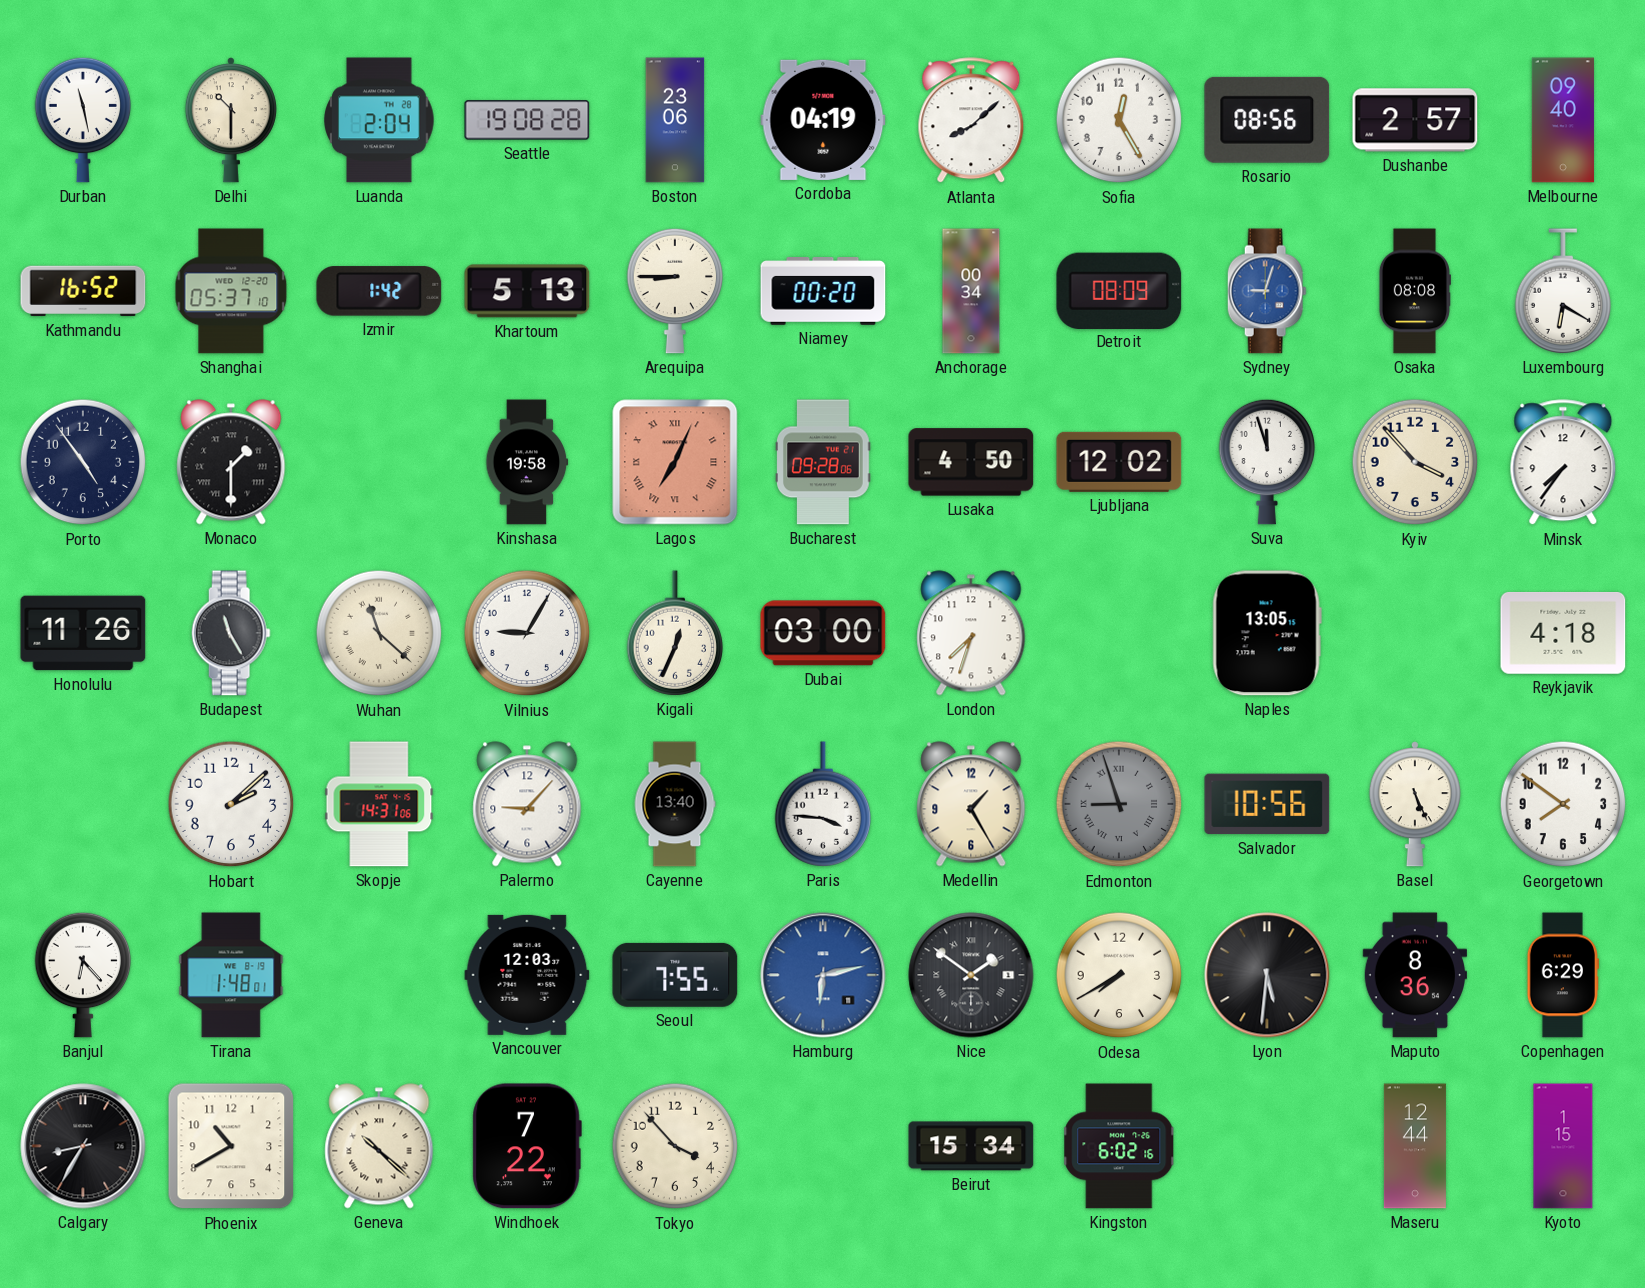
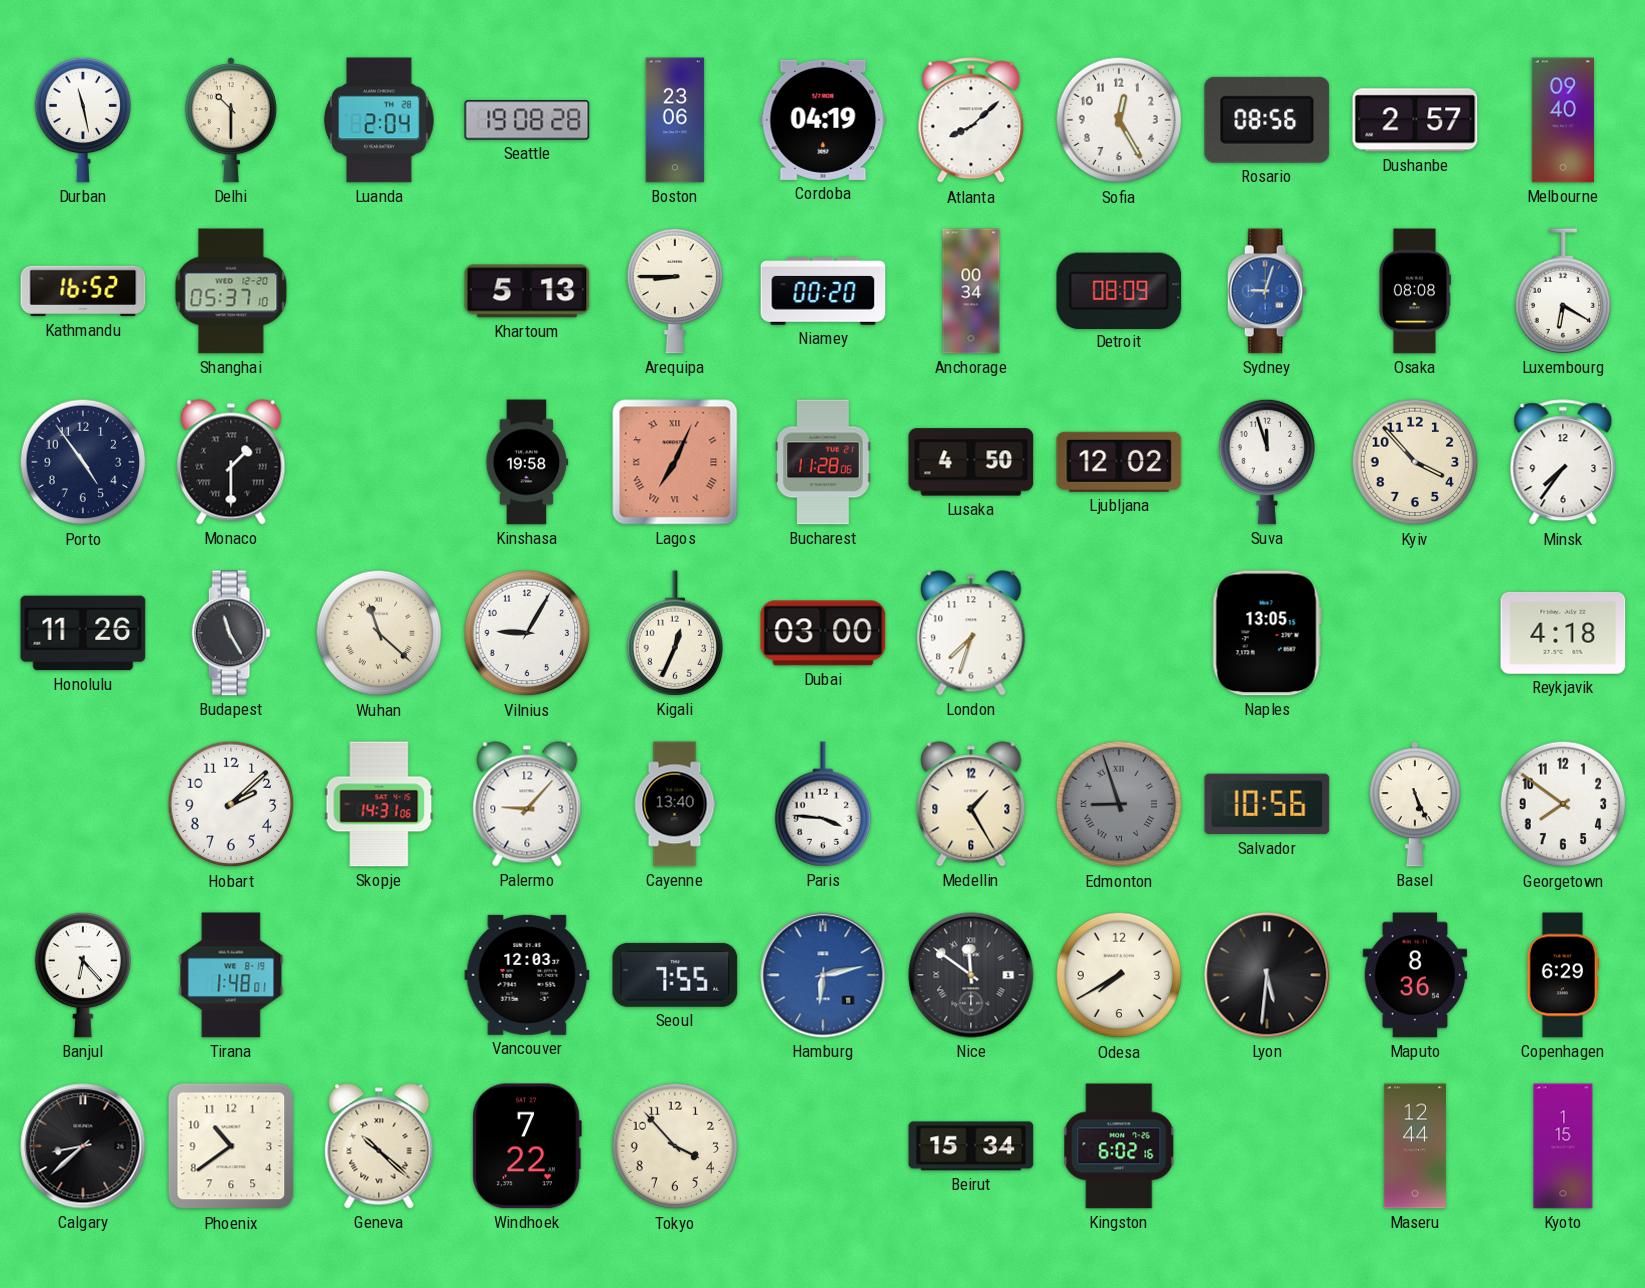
Izmir: 1:42 -> none
Bucharest: 09:28 -> 11:28
Nice: 1:51 -> 11:51
Calgary: 8:35 -> 8:38
Phoenix: 10:40 -> 10:39
